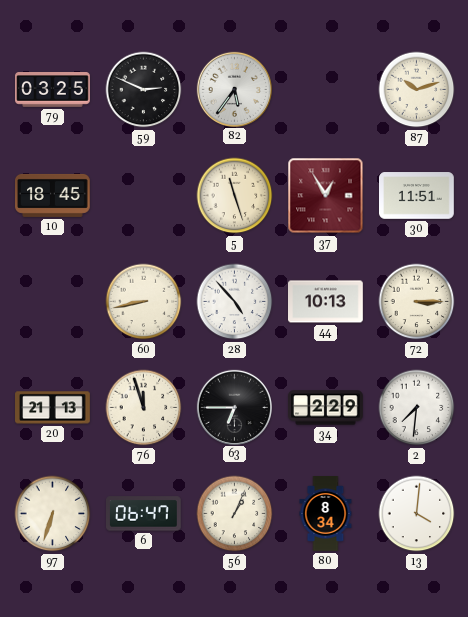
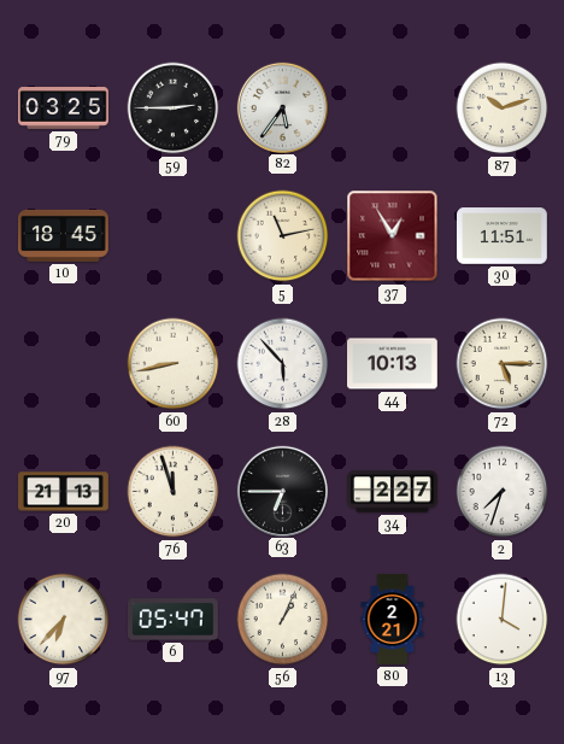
59: 2:49 -> 2:45
5: 11:27 -> 11:13
28: 4:53 -> 5:53
72: 3:15 -> 5:15
34: 2:29 -> 2:27
2: 7:31 -> 7:33
97: 6:33 -> 6:37
6: 06:47 -> 05:47
80: 8:34 -> 2:21
